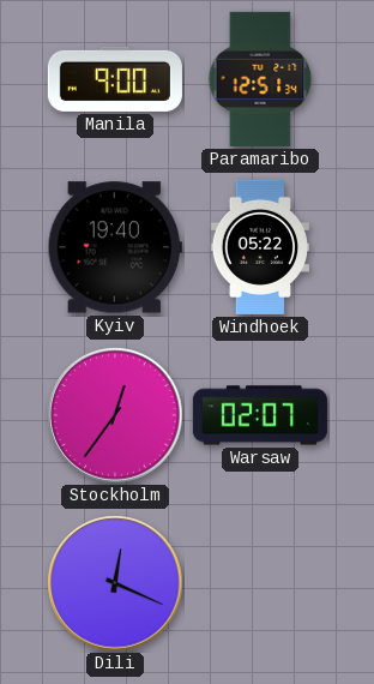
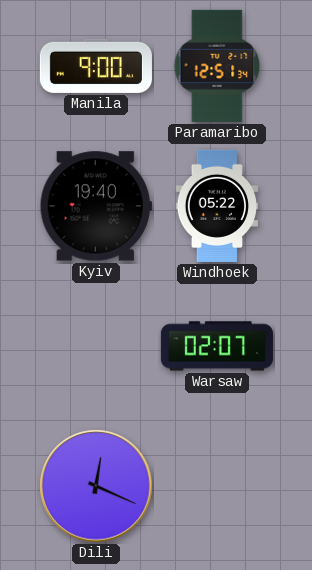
Stockholm: 12:36 -> none
